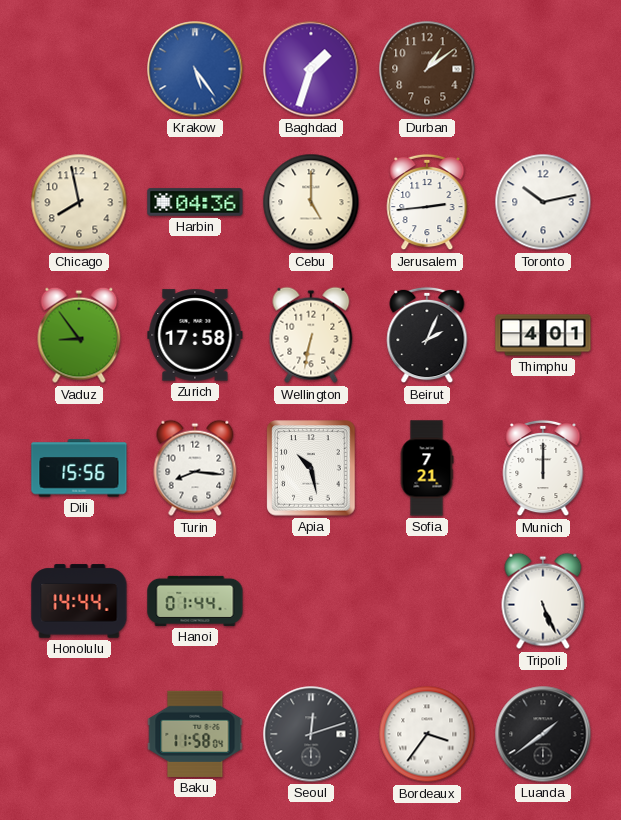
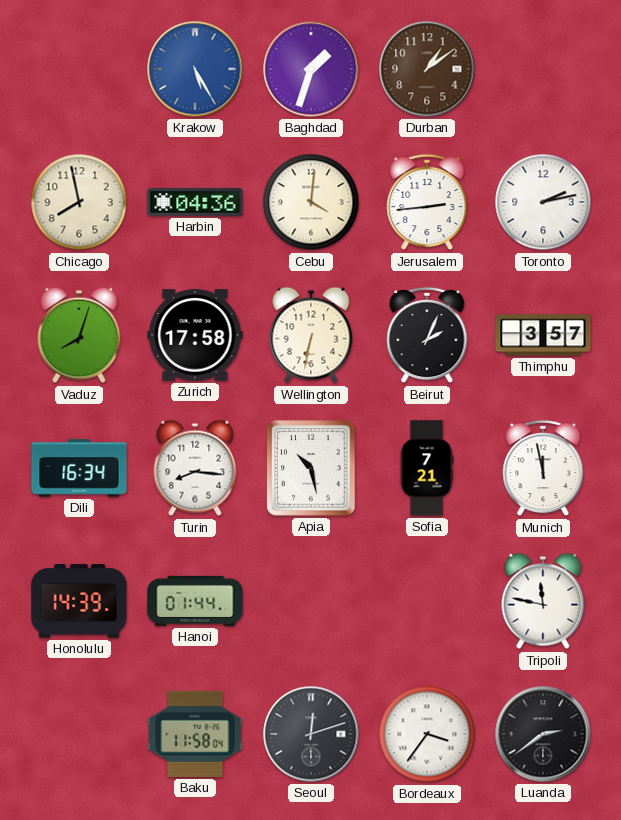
Krakow: 5:24 -> 5:25
Cebu: 5:00 -> 4:01
Toronto: 10:13 -> 2:13
Vaduz: 8:54 -> 8:03
Thimphu: 4:01 -> 3:57
Dili: 15:56 -> 16:34
Munich: 12:00 -> 11:58
Honolulu: 14:44 -> 14:39
Tripoli: 5:26 -> 11:47
Luanda: 1:39 -> 2:39
